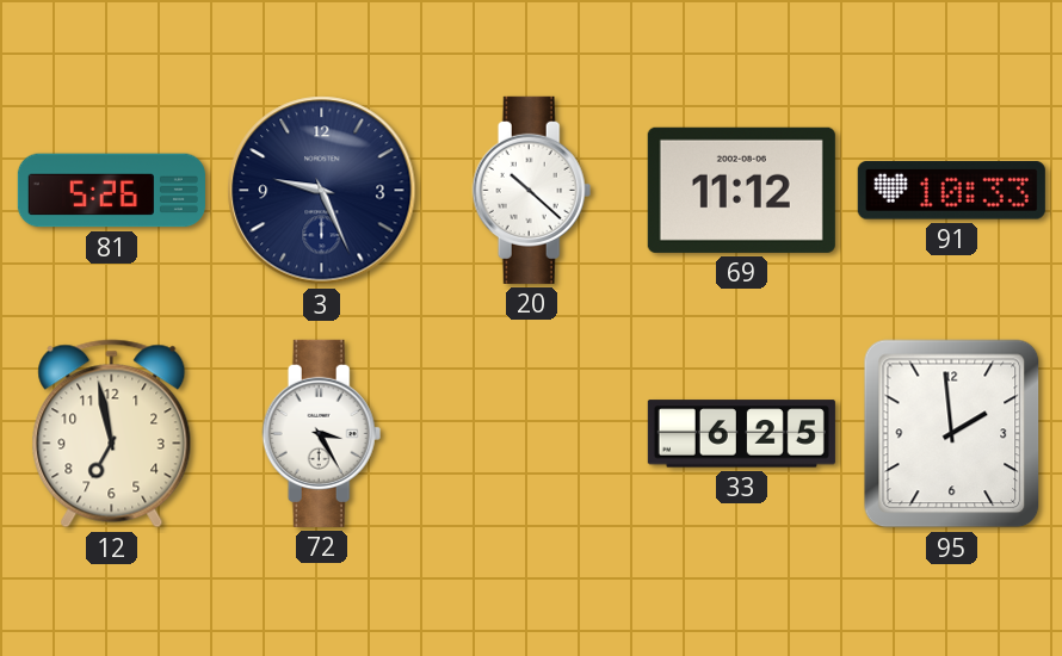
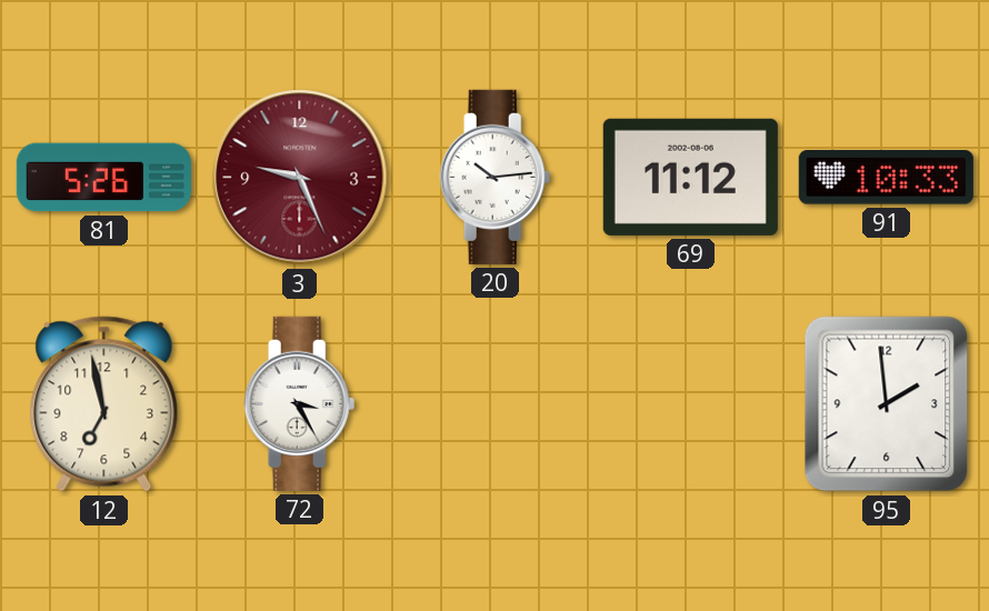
3 dial: navy -> burgundy
20: 10:22 -> 10:14
33: 6:25 -> none
